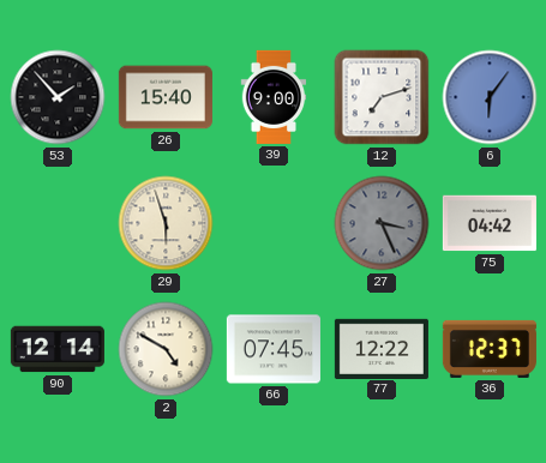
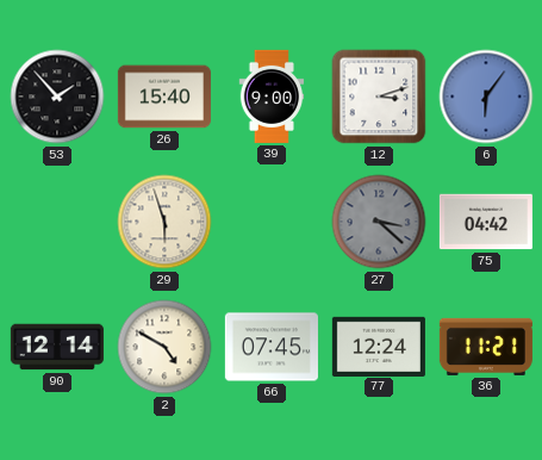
12: 7:12 -> 3:12
27: 3:26 -> 3:22
77: 12:22 -> 12:24
36: 12:37 -> 11:21
